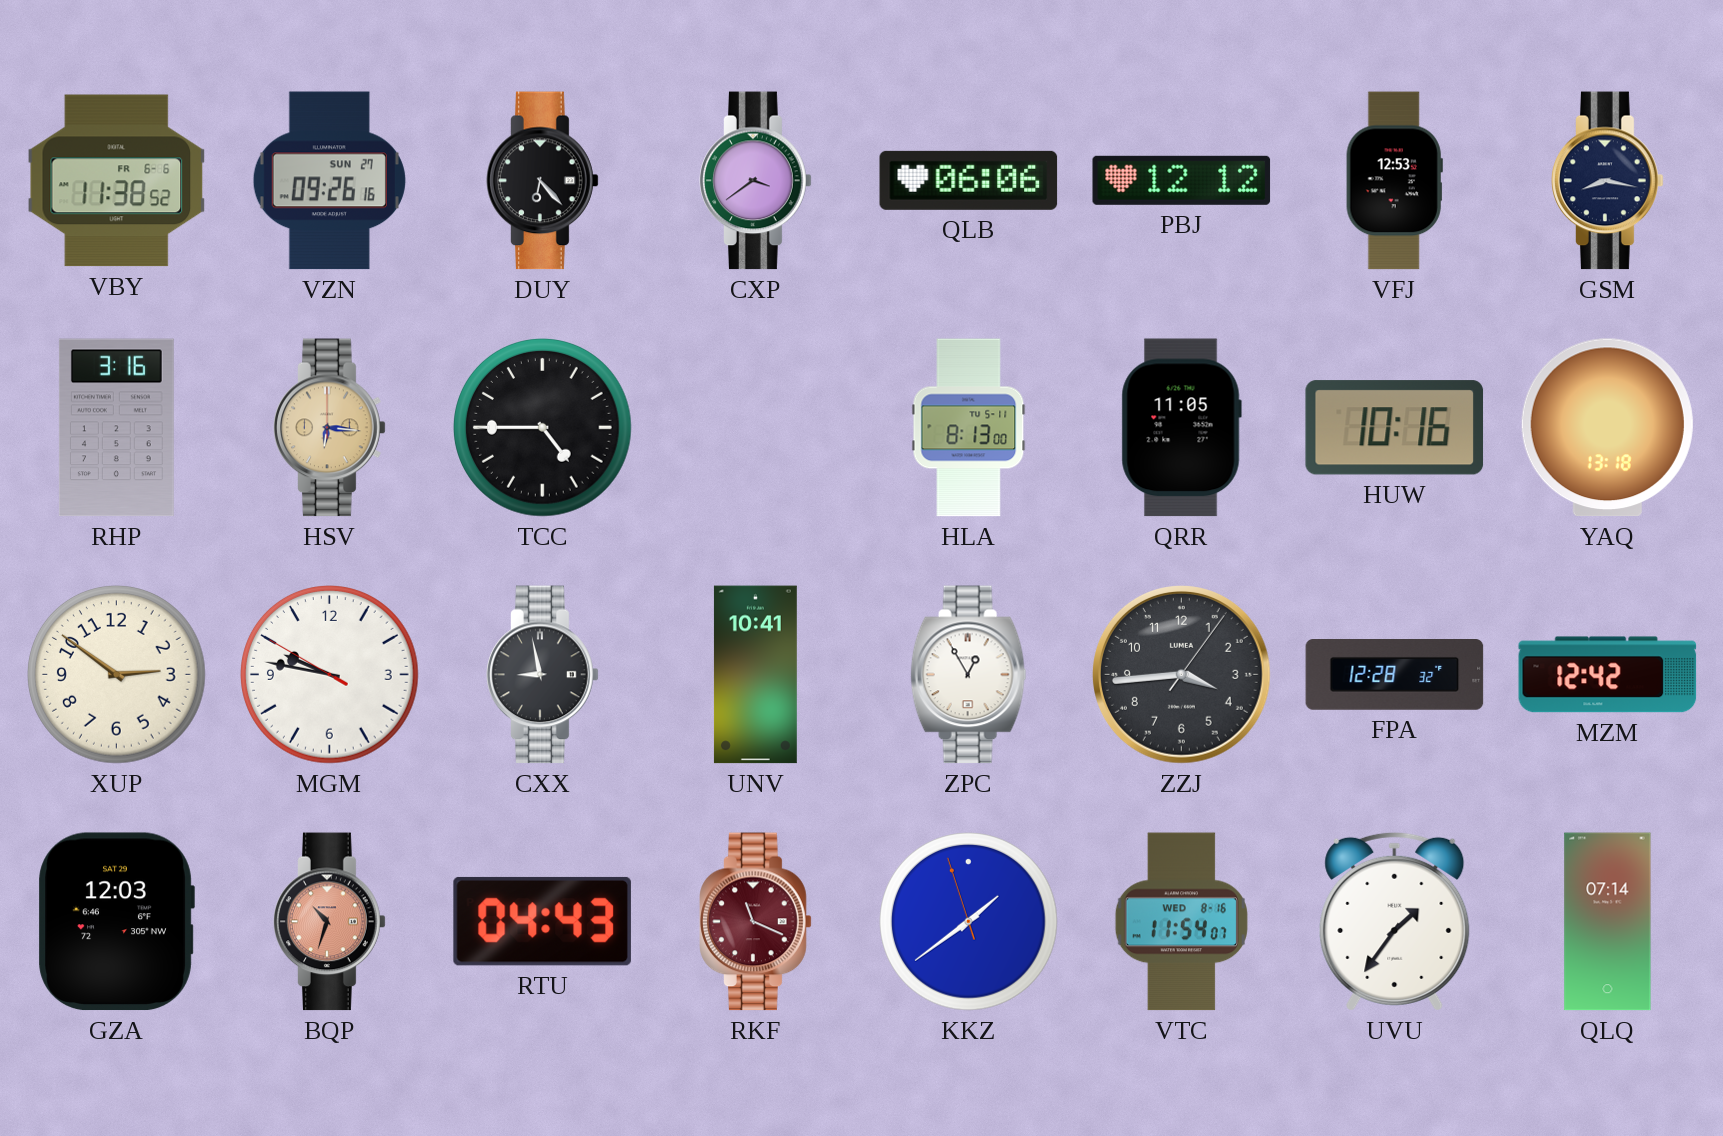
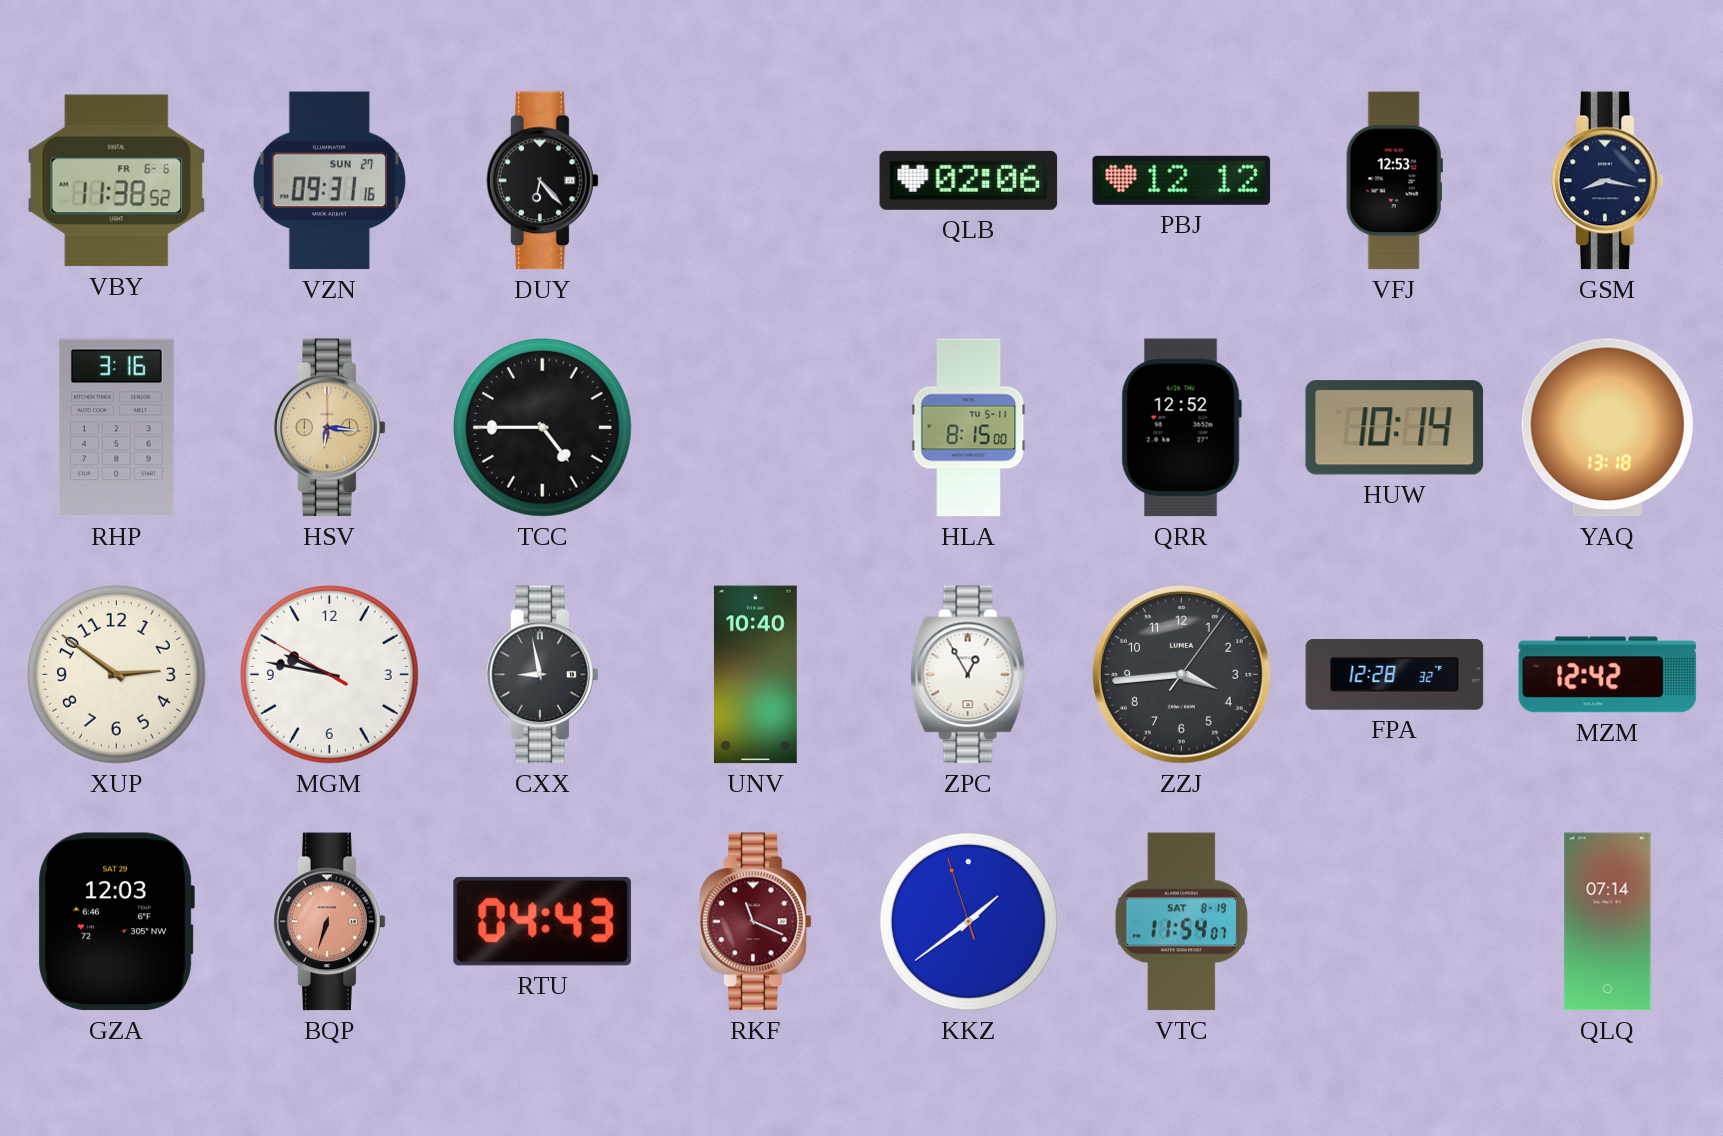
VZN: 09:26 -> 09:31
CXP: 3:39 -> none
QLB: 06:06 -> 02:06
HLA: 8:13 -> 8:15
QRR: 11:05 -> 12:52
HUW: 10:16 -> 10:14
UNV: 10:41 -> 10:40
BQP: 10:33 -> 6:33
VTC date: WED 8-16 -> SAT 8-19
UVU: 1:36 -> none
